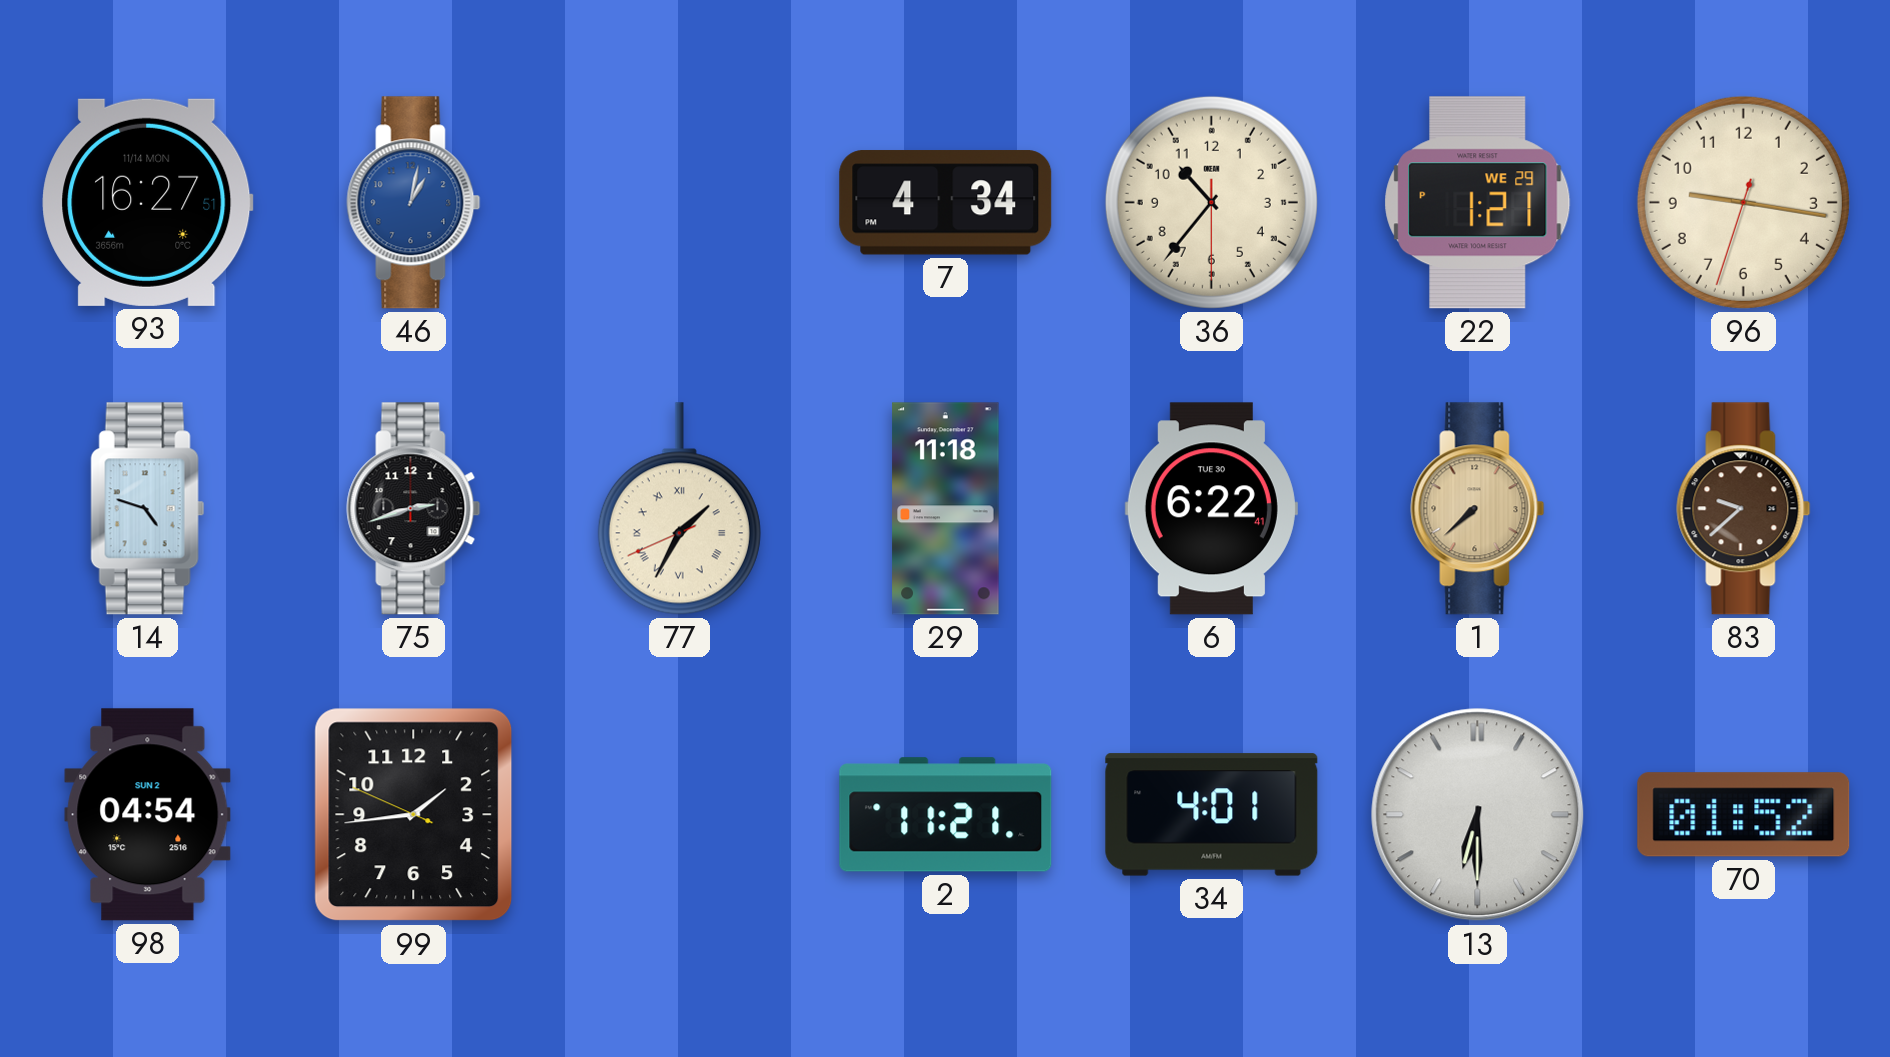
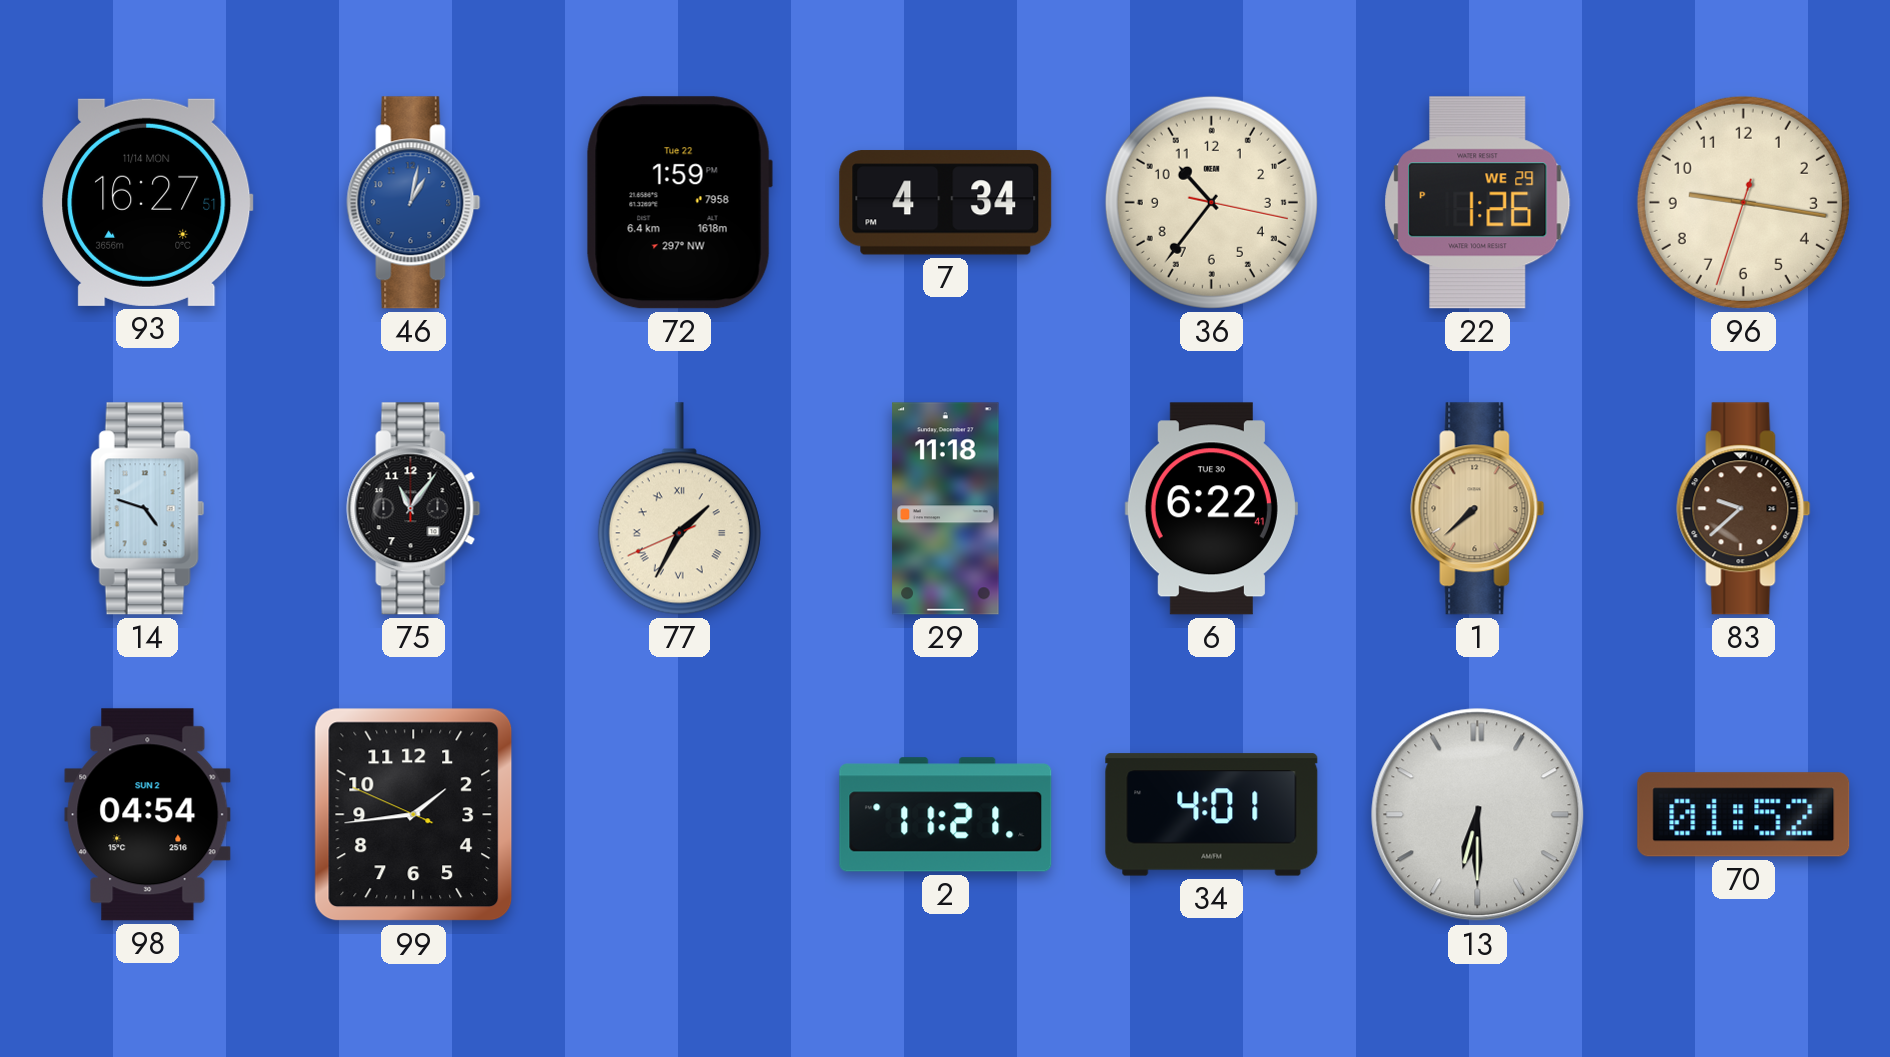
72: none -> 1:59
36: 10:36:30 -> 10:36:17
22: 1:21 -> 1:26
75: 2:42 -> 11:06
